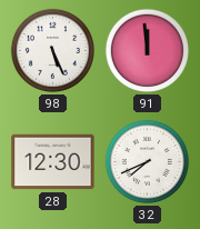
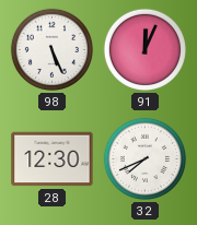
91: 11:59 -> 12:04
